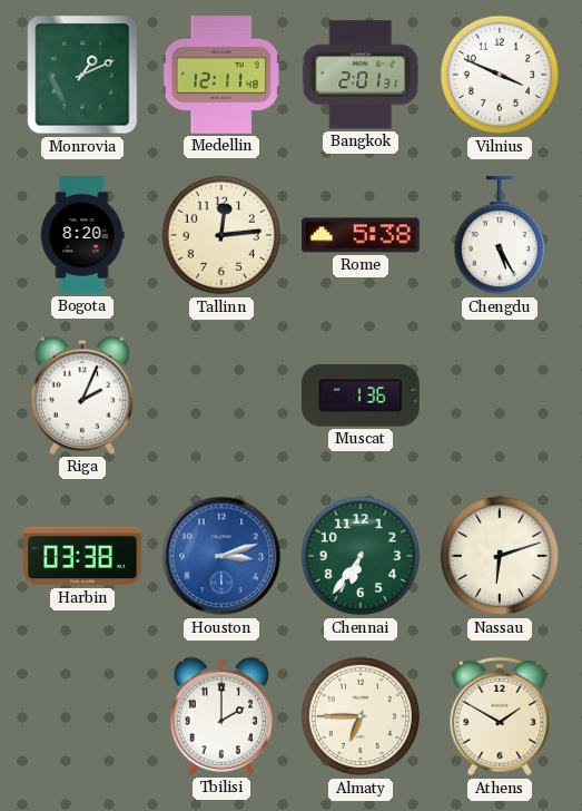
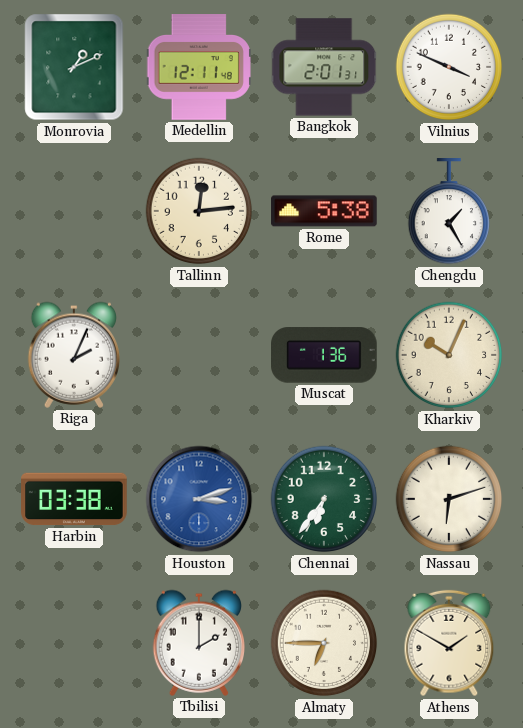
Bogota: 8:20 -> none
Chengdu: 5:25 -> 1:25
Kharkiv: none -> 10:04
